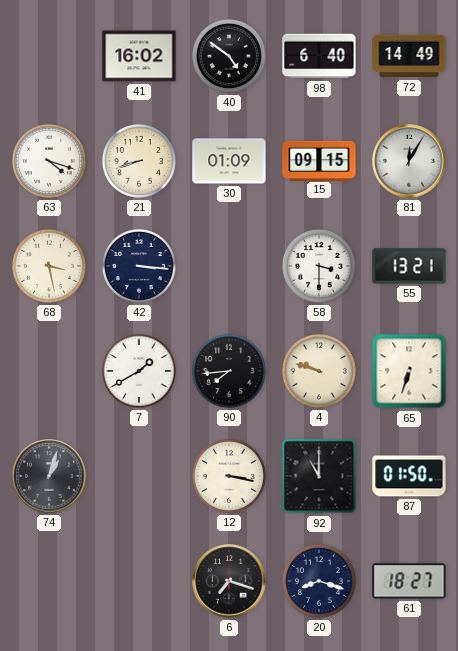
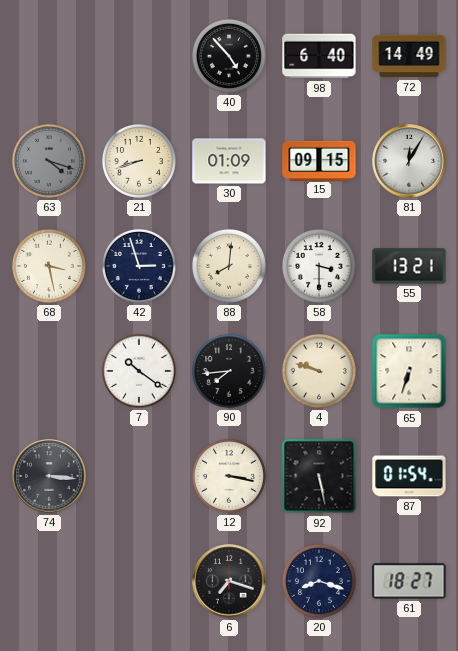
41: 16:02 -> none
40: 4:51 -> 4:53
63 dial: white -> grey
42: 3:16 -> 2:57
88: none -> 8:01
7: 1:40 -> 10:21
74: 1:03 -> 3:16
92: 11:00 -> 5:28
87: 01:50 -> 01:54
